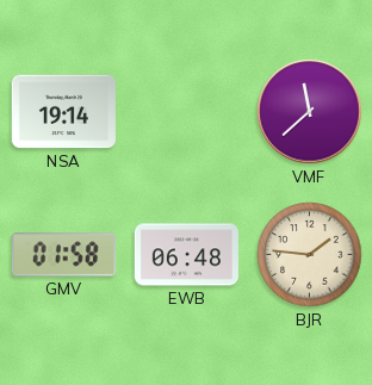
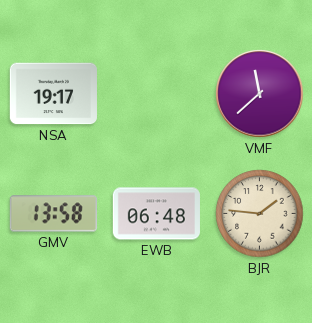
NSA: 19:14 -> 19:17
GMV: 01:58 -> 13:58
